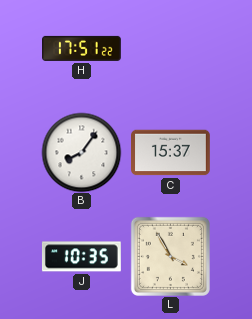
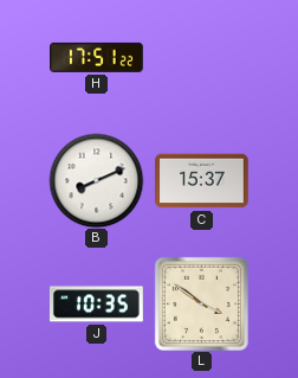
B: 8:06 -> 8:11
L: 3:55 -> 3:51
